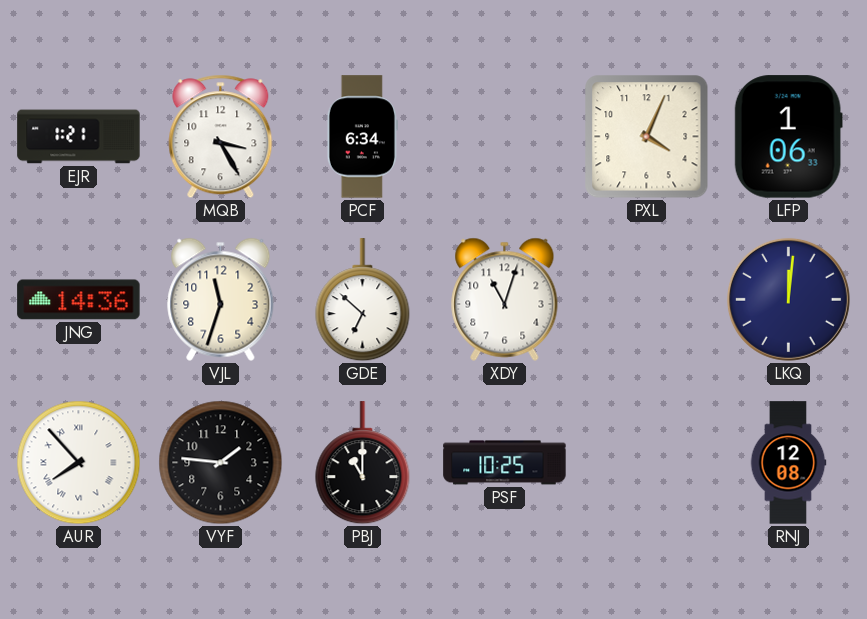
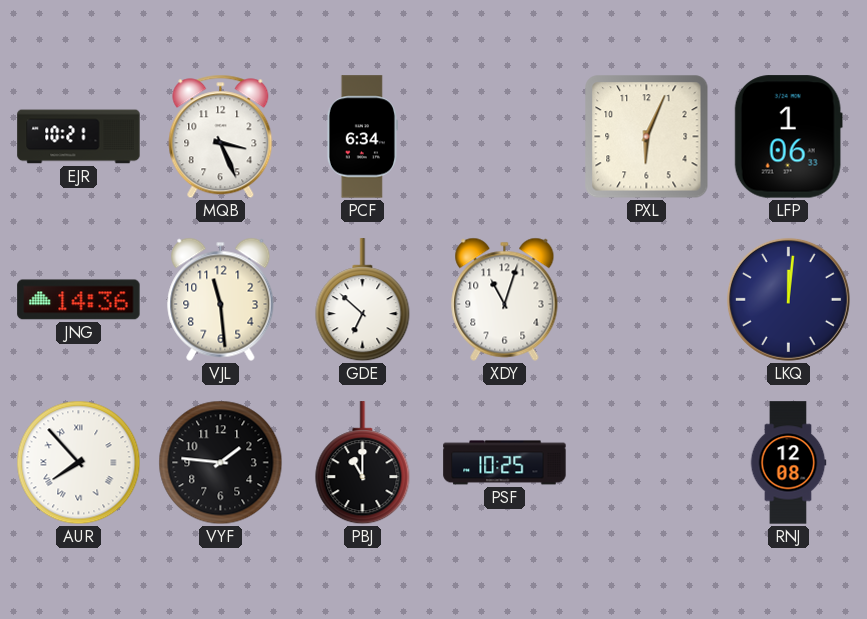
EJR: 1:21 -> 10:21
MQB: 3:25 -> 3:26
PXL: 4:04 -> 6:04
VJL: 11:33 -> 11:29
